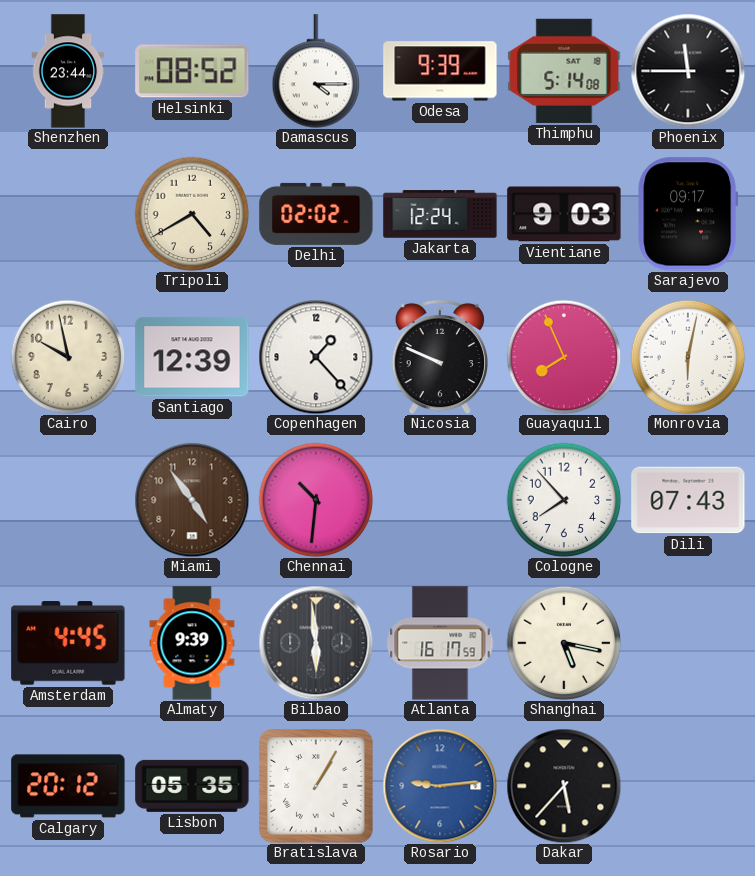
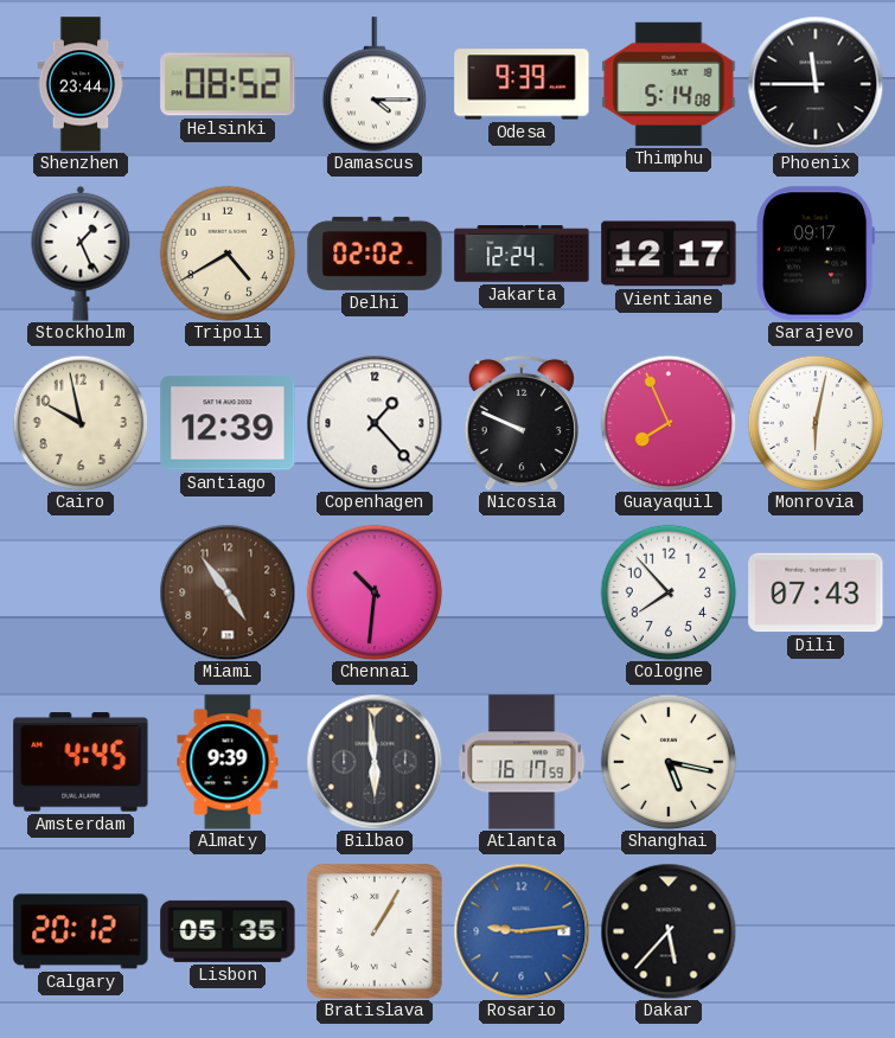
Stockholm: none -> 1:26
Vientiane: 9:03 -> 12:17
